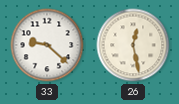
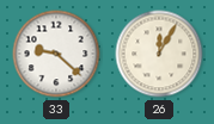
26: 12:28 -> 12:05
